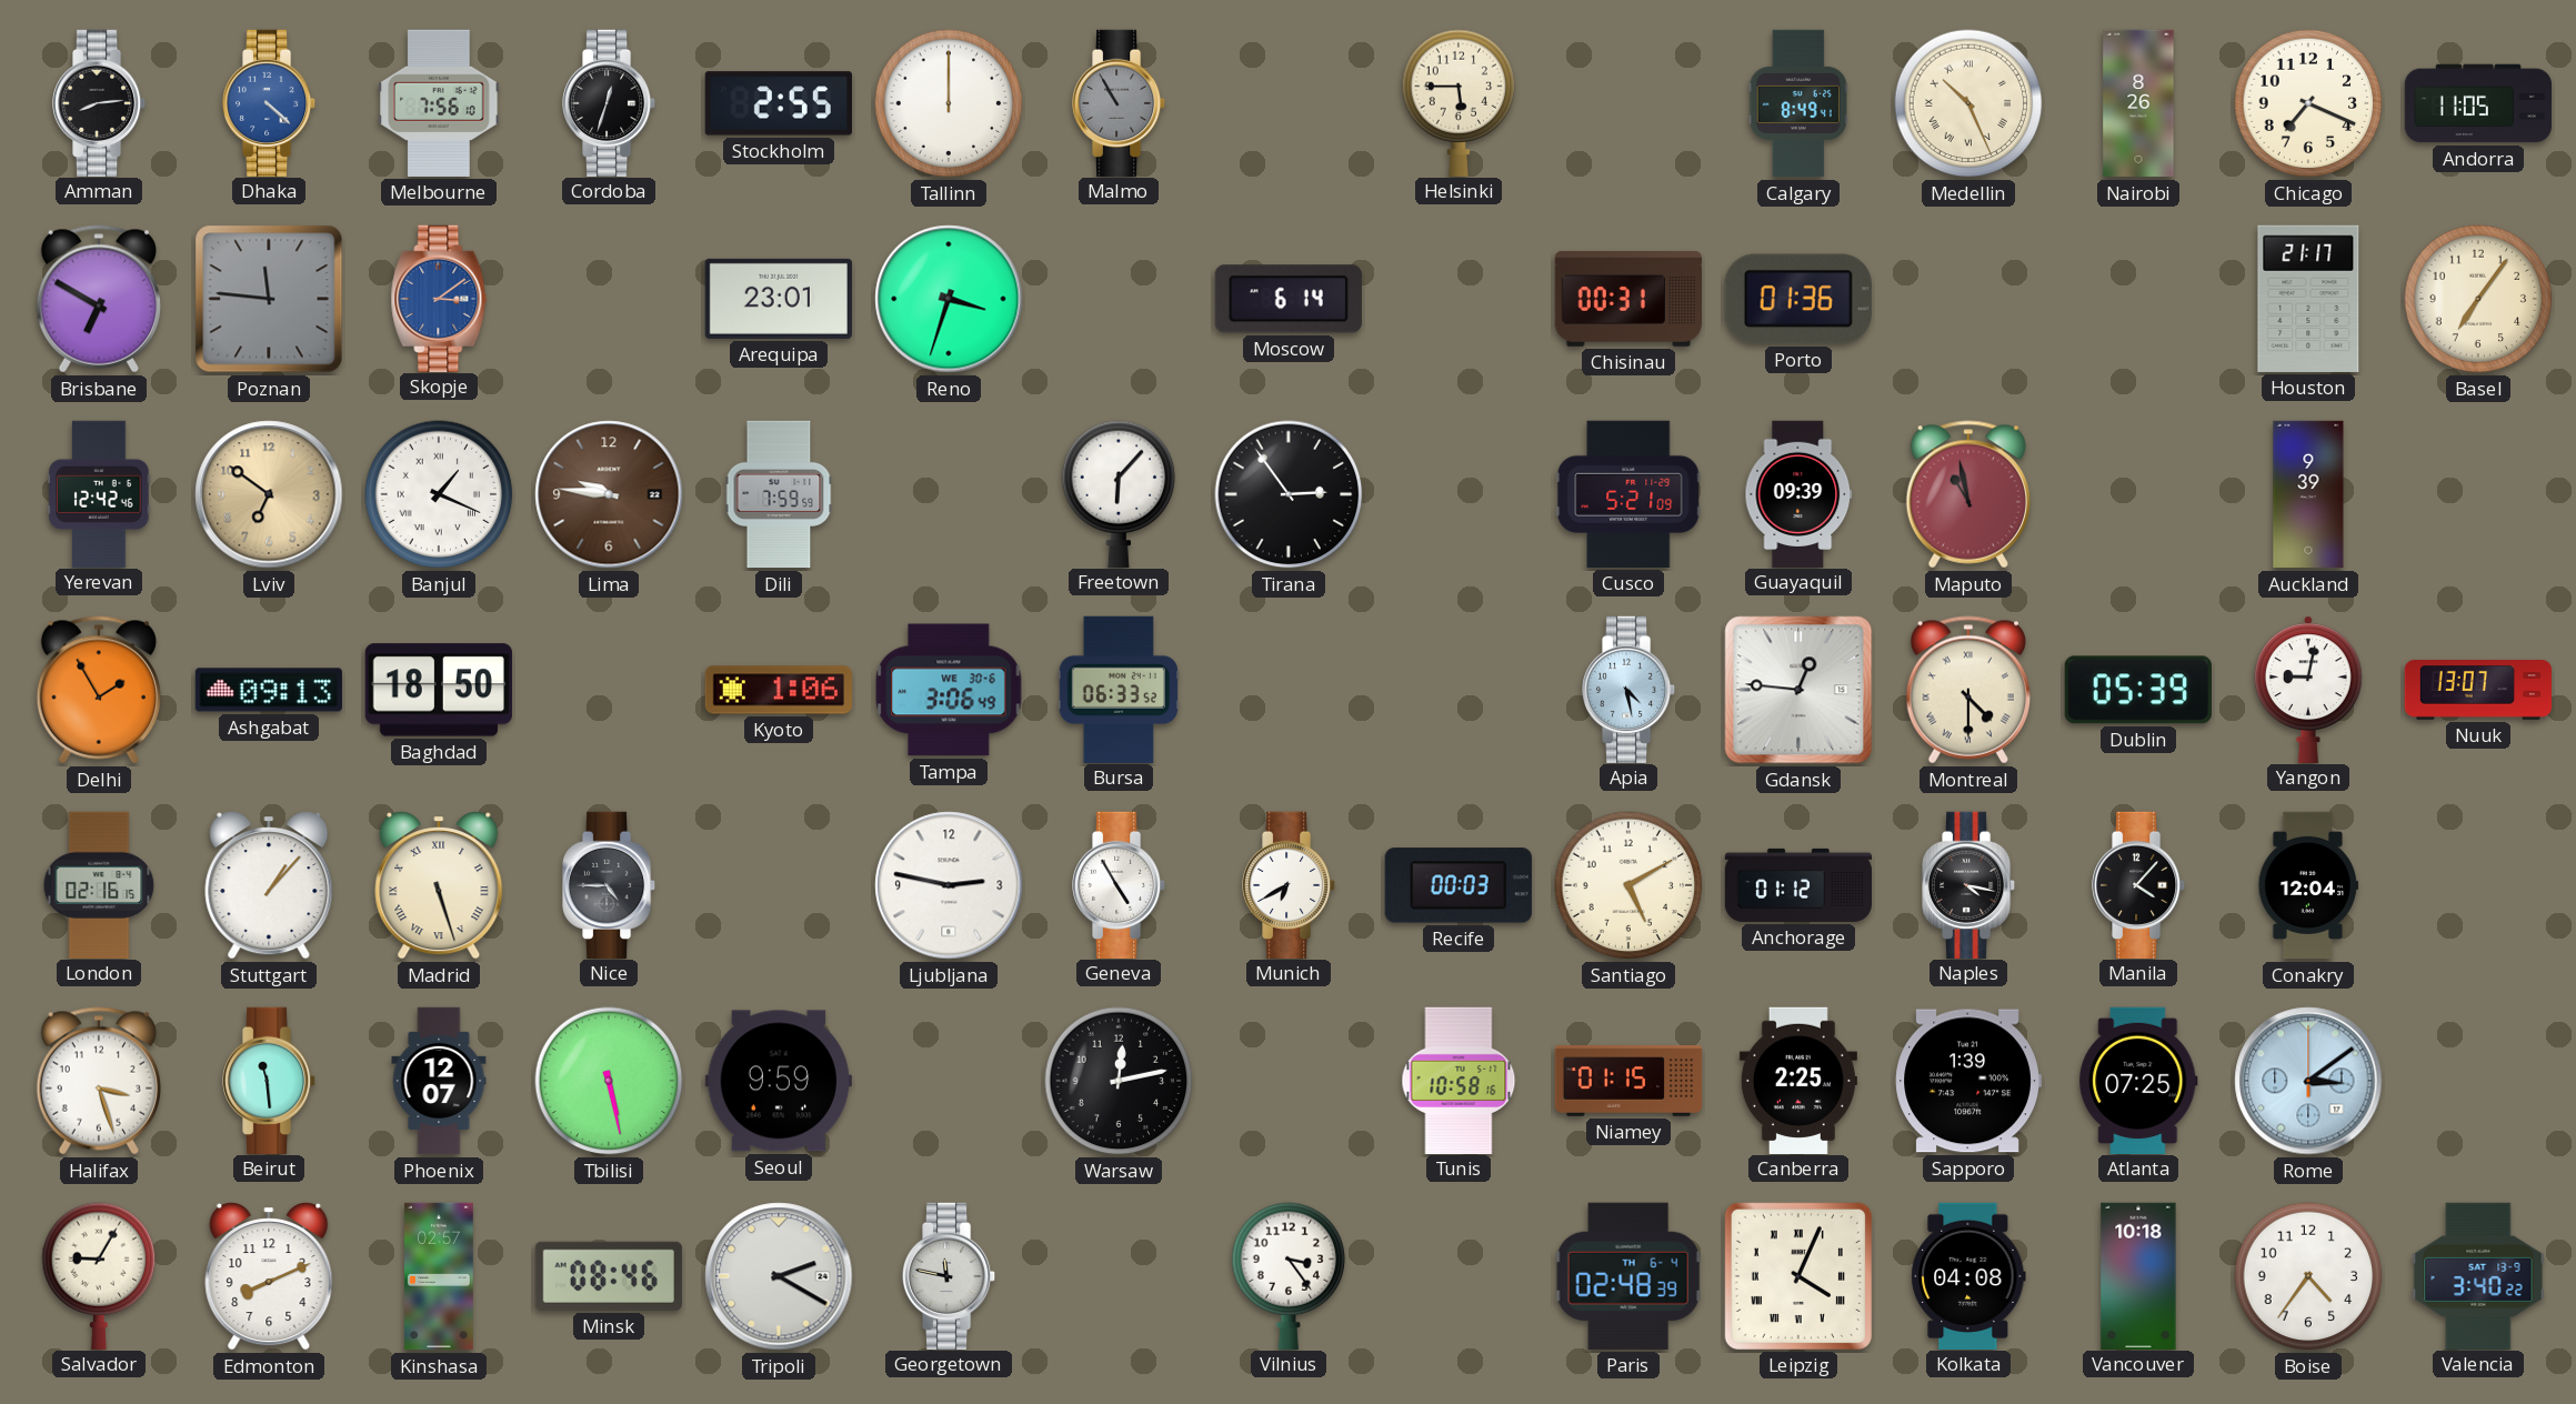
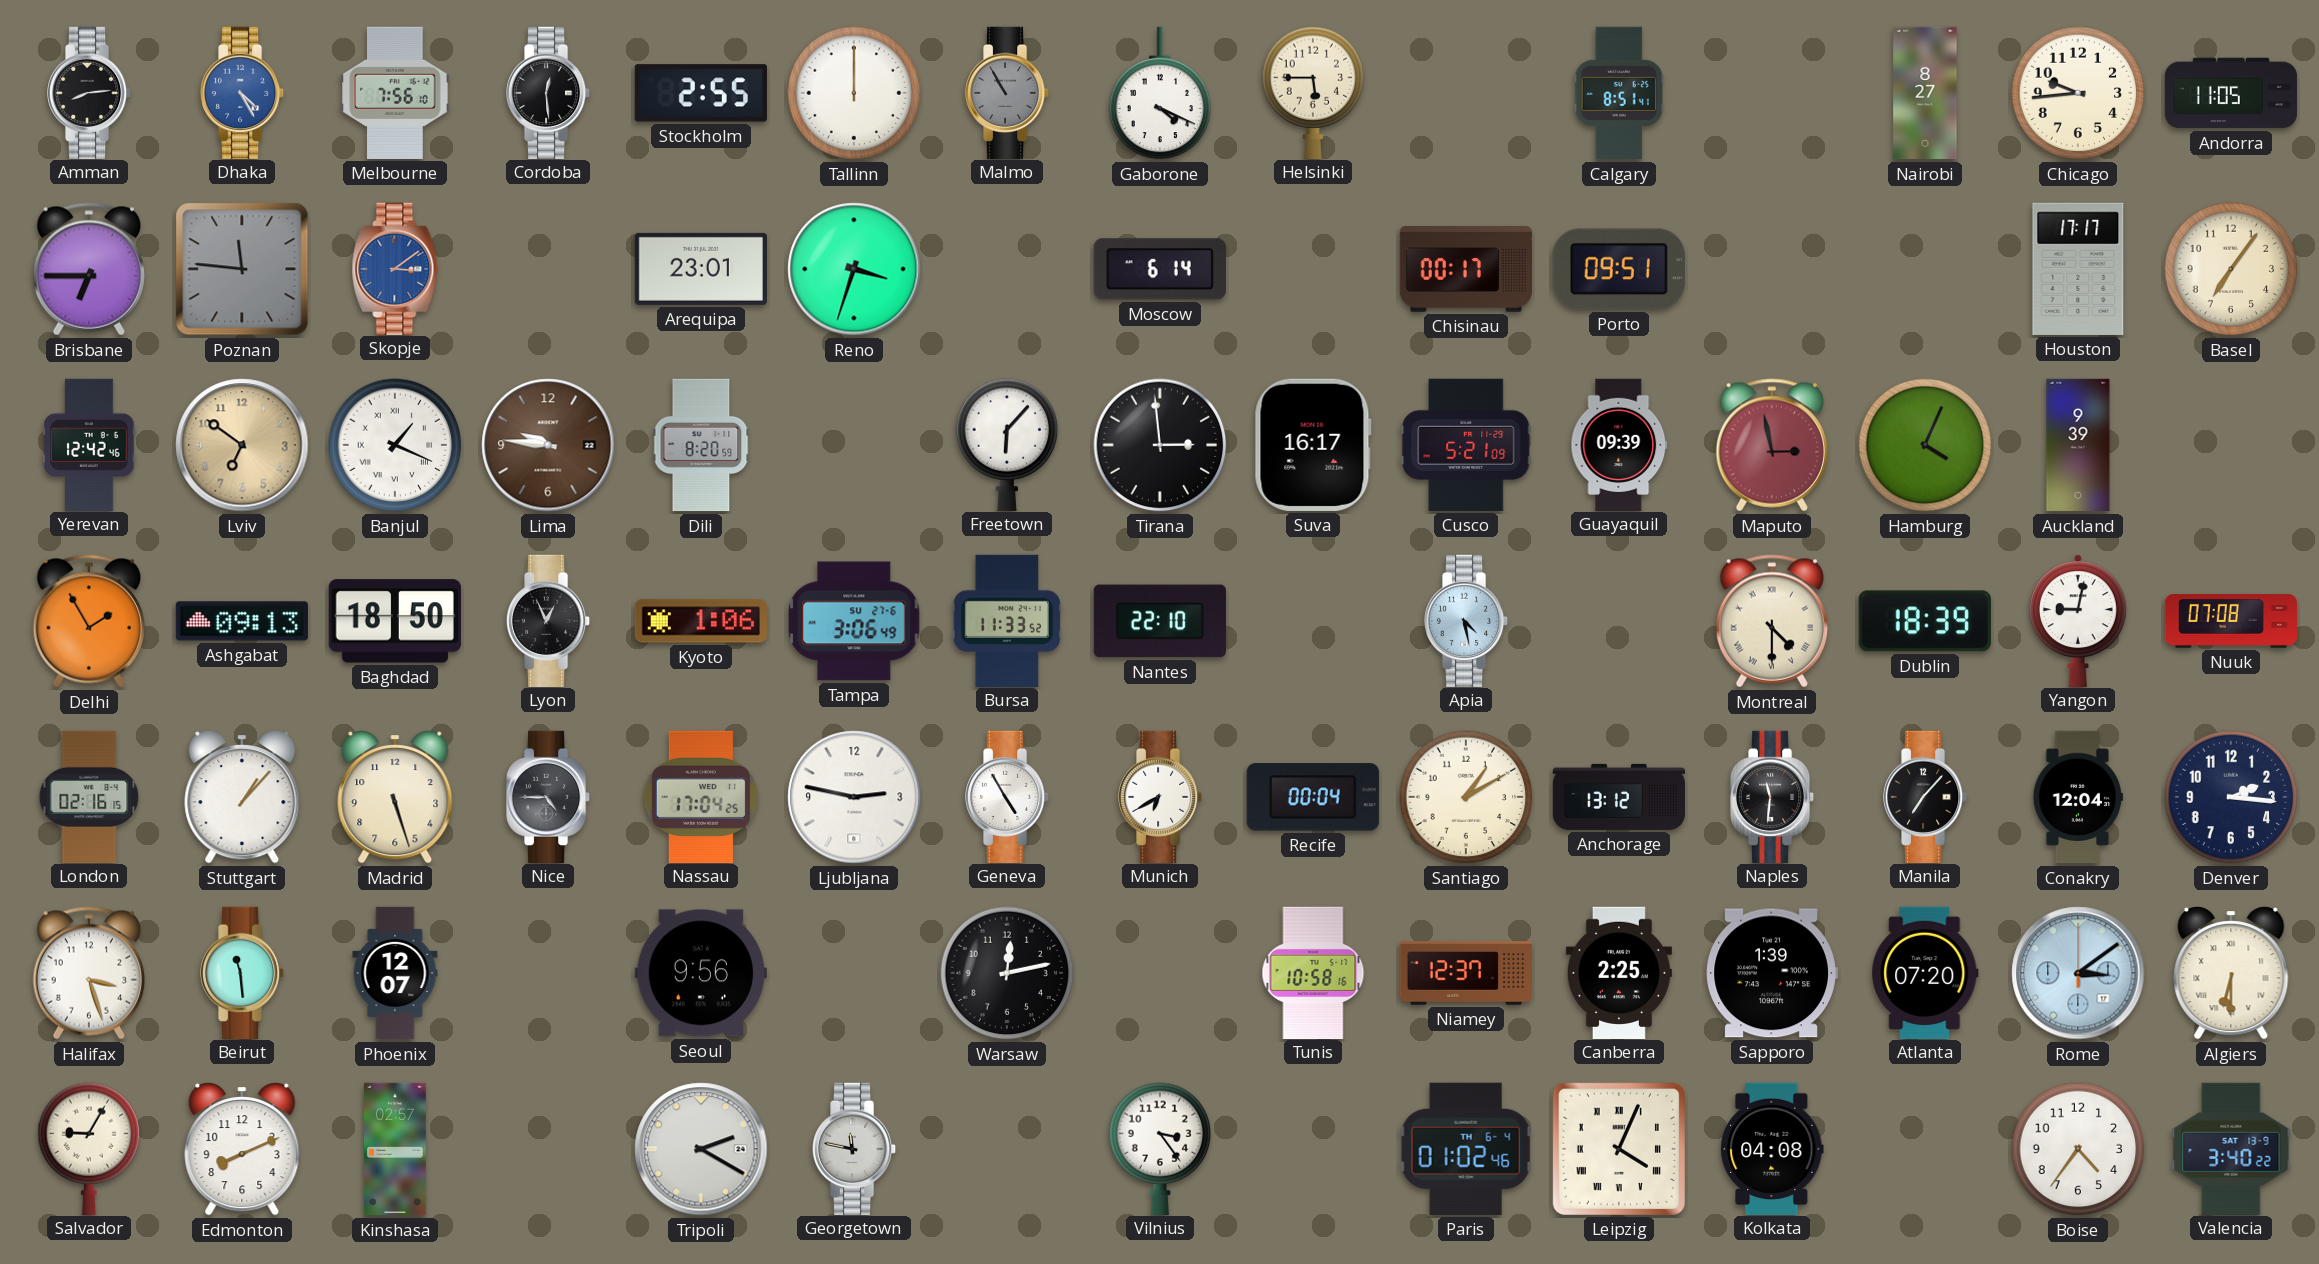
Dhaka: 4:22 -> 4:25
Cordoba: 12:33 -> 12:29
Gaborone: none -> 4:19
Calgary: 8:49 -> 8:51
Medellin: 10:26 -> none
Nairobi: 8:26 -> 8:27
Chicago: 7:19 -> 9:44
Brisbane: 6:50 -> 6:45
Chisinau: 00:31 -> 00:17
Porto: 01:36 -> 09:51
Houston: 21:17 -> 17:17
Dili: 7:59 -> 8:20
Tirana: 2:54 -> 2:59
Suva: none -> 16:17
Maputo: 10:58 -> 2:58
Hamburg: none -> 4:04
Lyon: none -> 12:56
Tampa date: WE 30-6 -> SU 27-6
Bursa: 06:33 -> 11:33
Nantes: none -> 22:10
Gdansk: 12:46 -> none
Dublin: 05:39 -> 18:39
Nuuk: 13:07 -> 07:08
Madrid numerals: Roman -> Arabic
Nassau: none -> 17:04
Recife: 00:03 -> 00:04
Santiago: 5:10 -> 1:10
Anchorage: 01:12 -> 13:12
Naples: 4:17 -> 11:31
Manila: 4:07 -> 7:07
Denver: none -> 2:16
Tbilisi: 5:28 -> none
Seoul: 9:59 -> 9:56
Niamey: 01:15 -> 12:37
Atlanta: 07:25 -> 07:20
Algiers: none -> 6:30
Minsk: 08:46 -> none
Paris: 02:48 -> 01:02
Vancouver: 10:18 -> none
